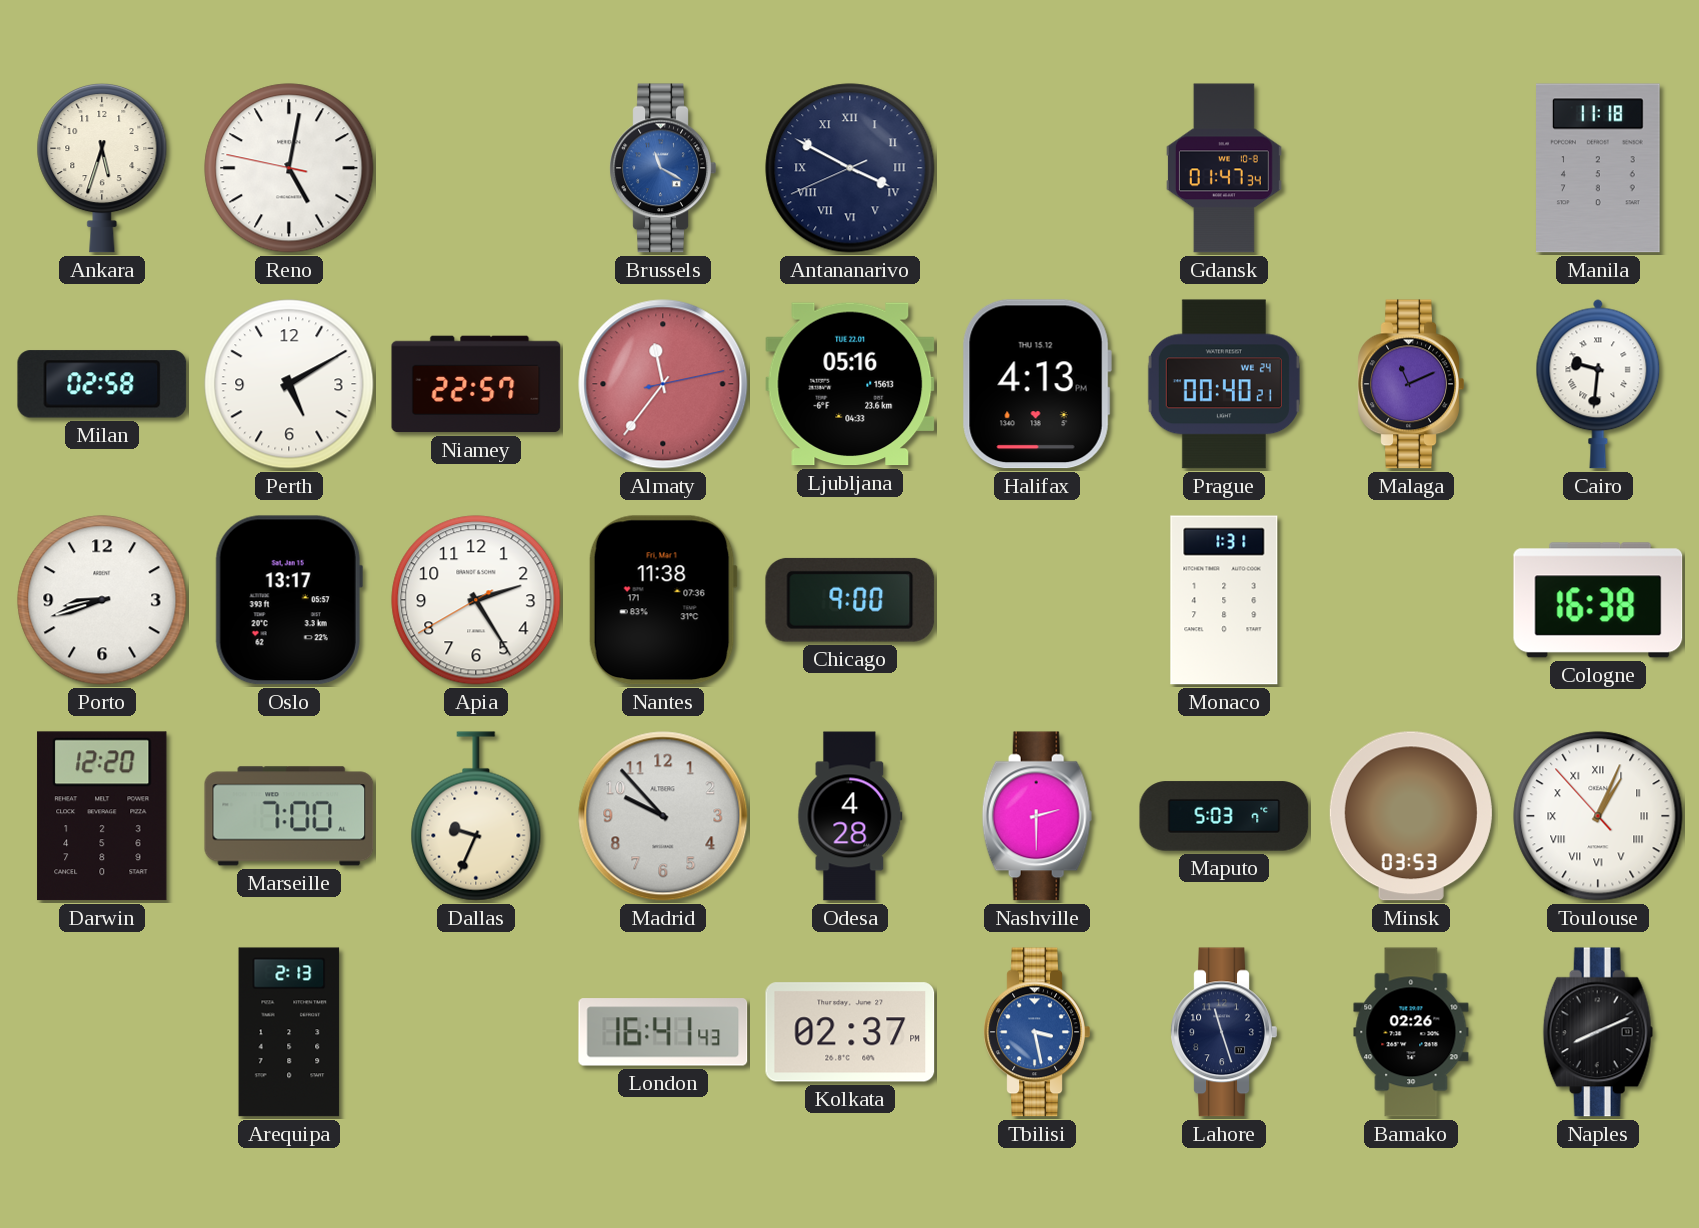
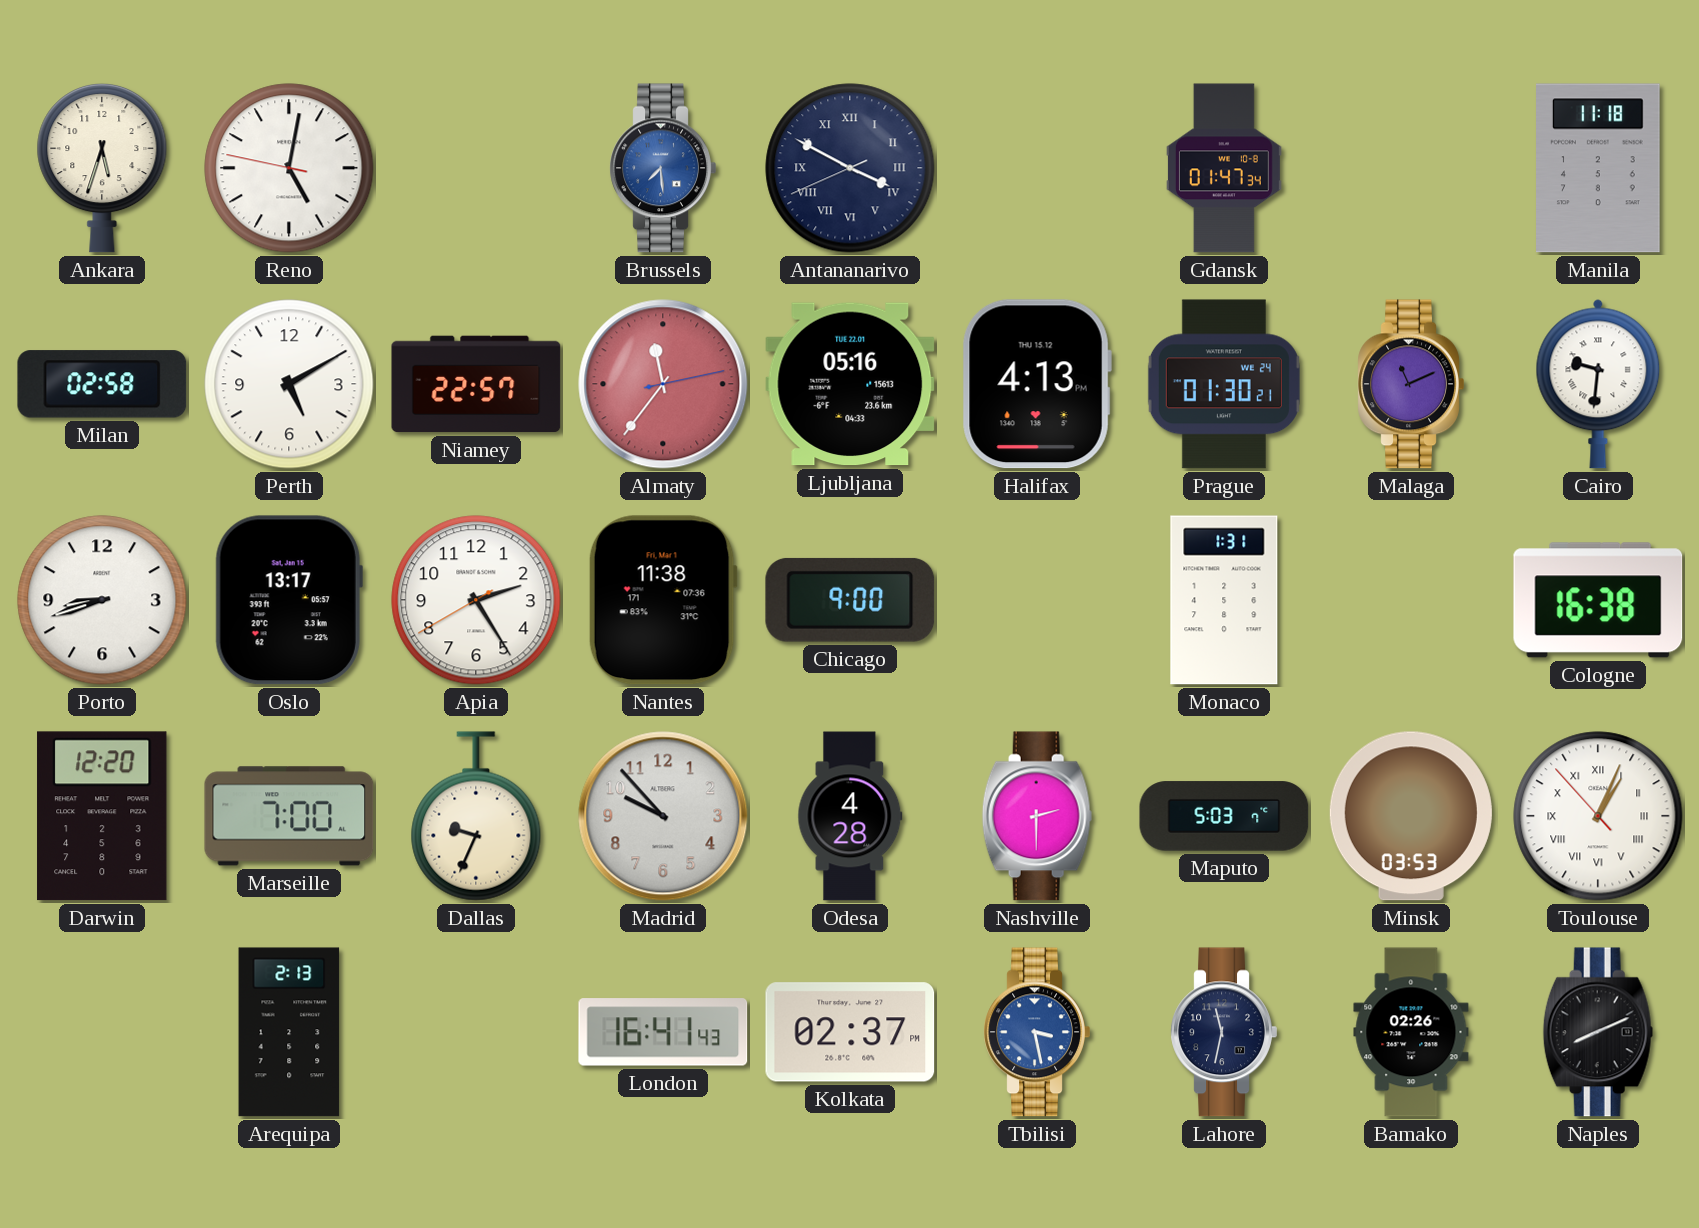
Brussels: 11:20 -> 7:29
Prague: 00:40 -> 01:30
Lahore: 11:27 -> 11:32
